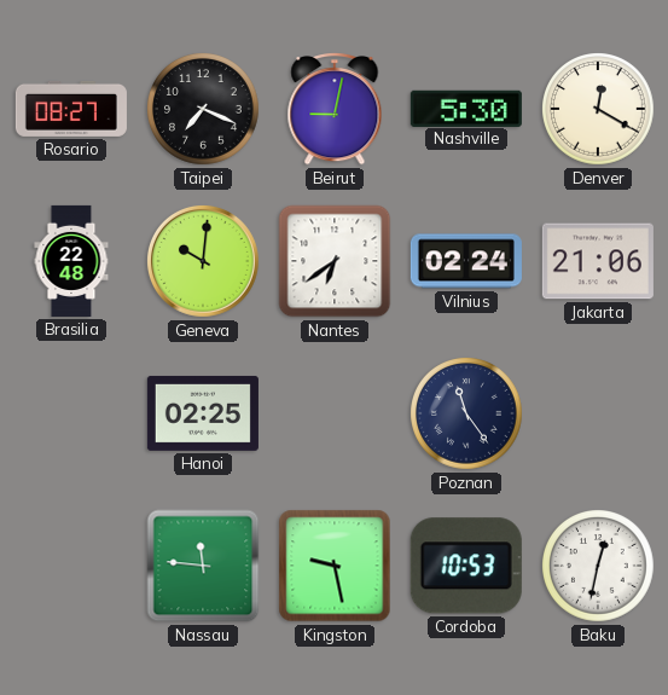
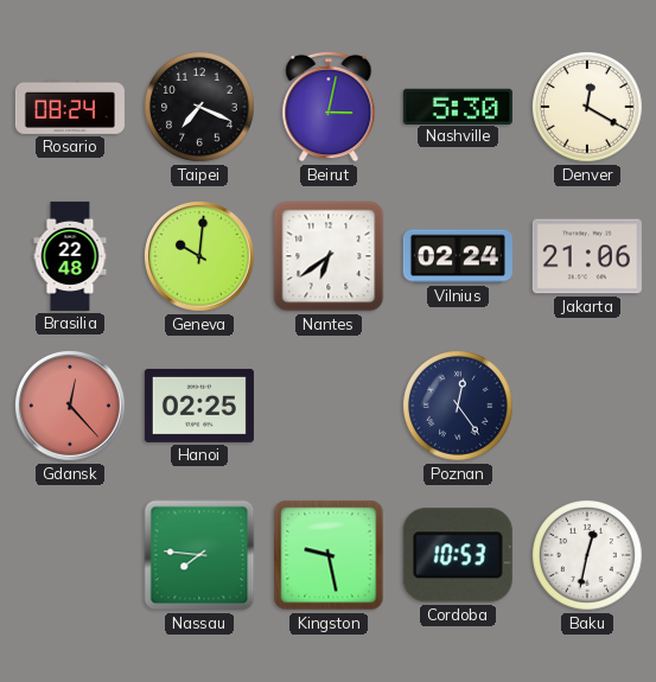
Rosario: 08:27 -> 08:24
Beirut: 9:02 -> 3:02
Gdansk: none -> 12:23
Poznan: 11:24 -> 12:24
Nassau: 11:46 -> 7:46
